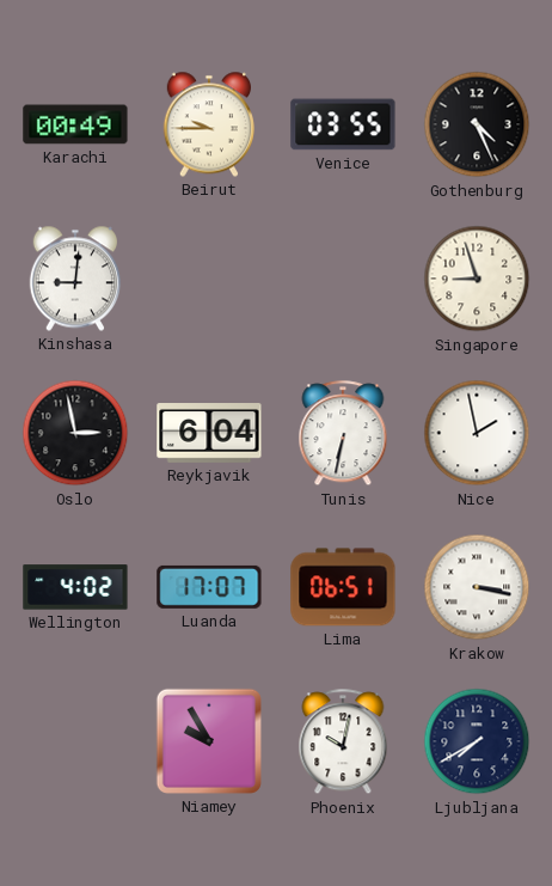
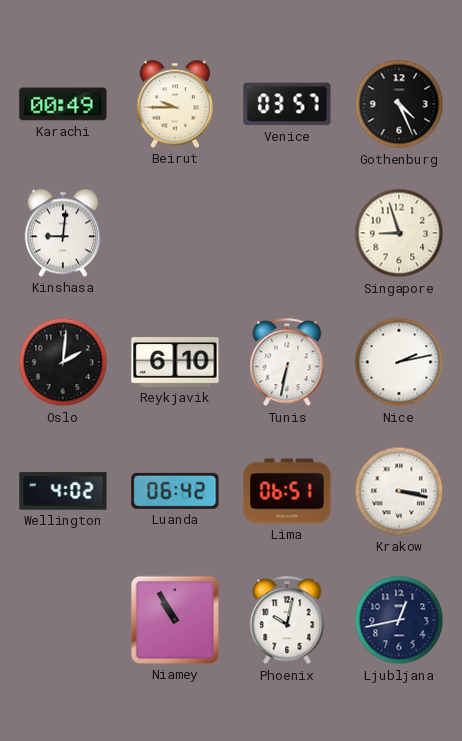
Venice: 03:55 -> 03:57
Oslo: 2:58 -> 2:01
Reykjavik: 6:04 -> 6:10
Nice: 1:58 -> 2:13
Luanda: 17:07 -> 06:42
Niamey: 9:55 -> 10:55
Ljubljana: 7:40 -> 12:43
